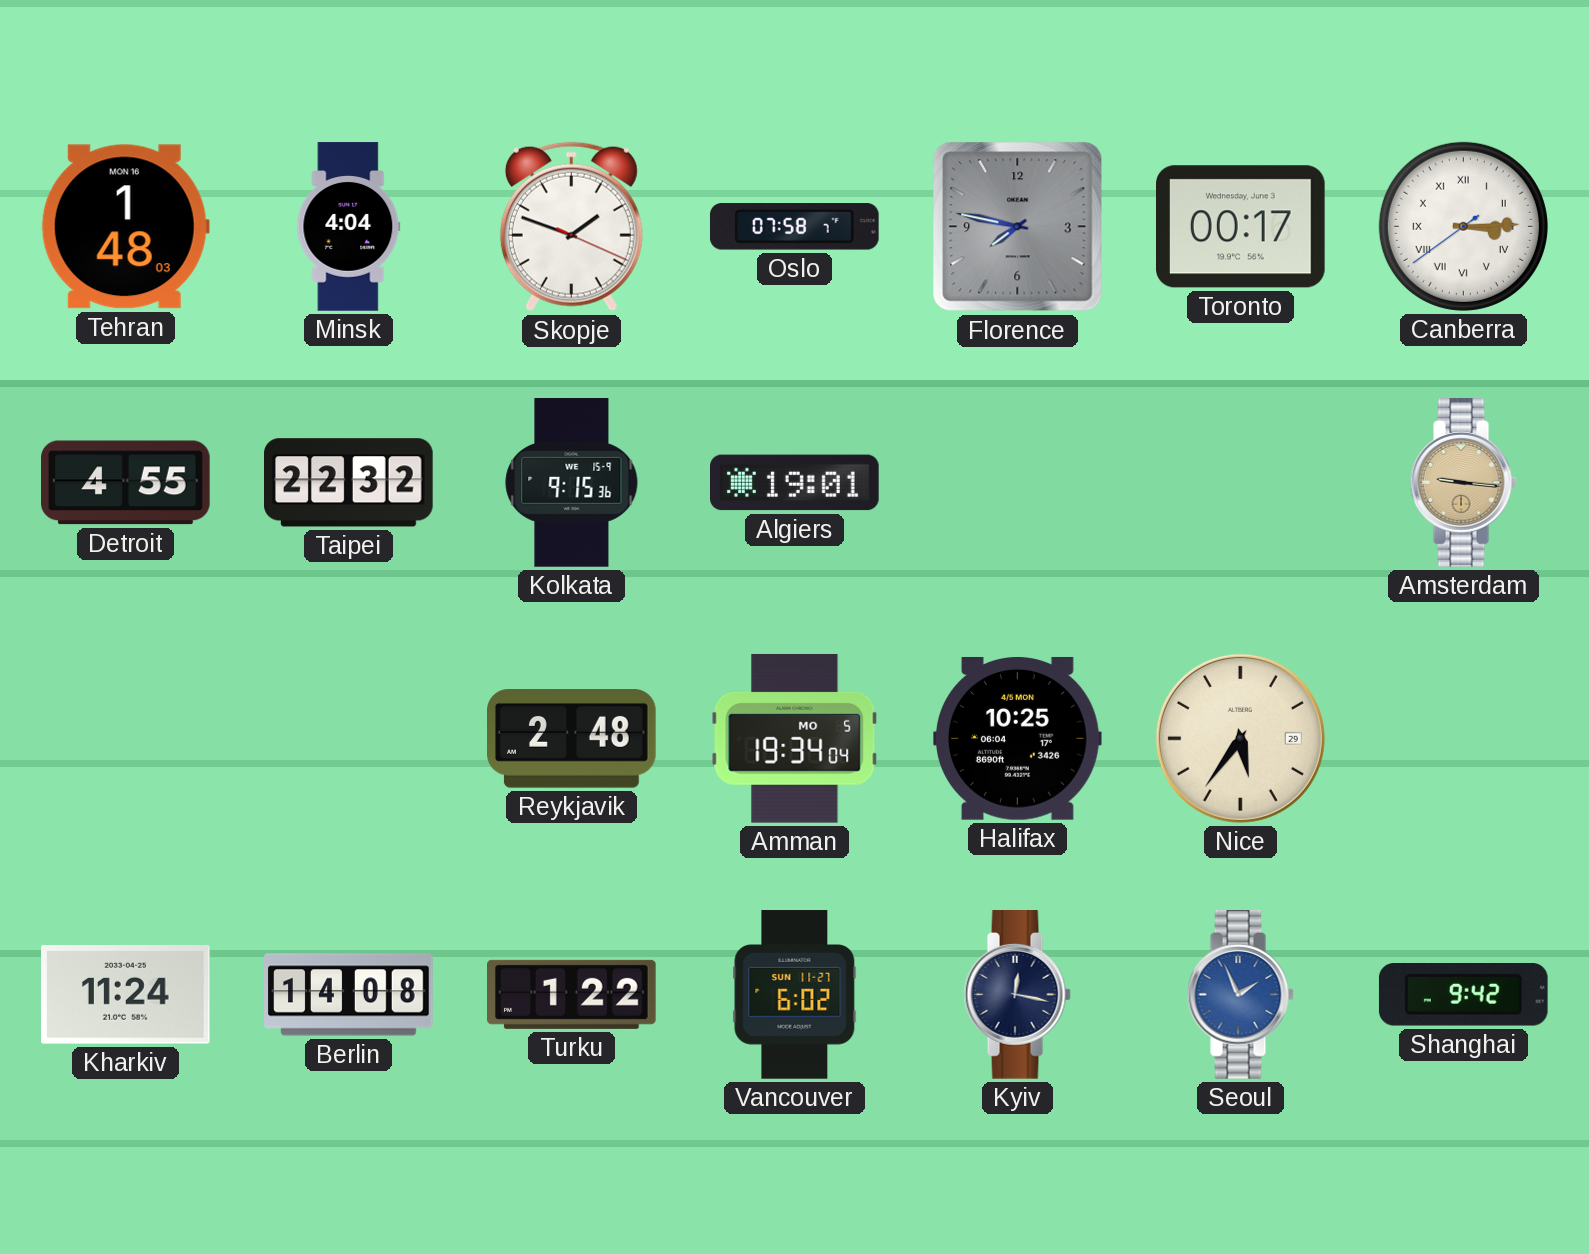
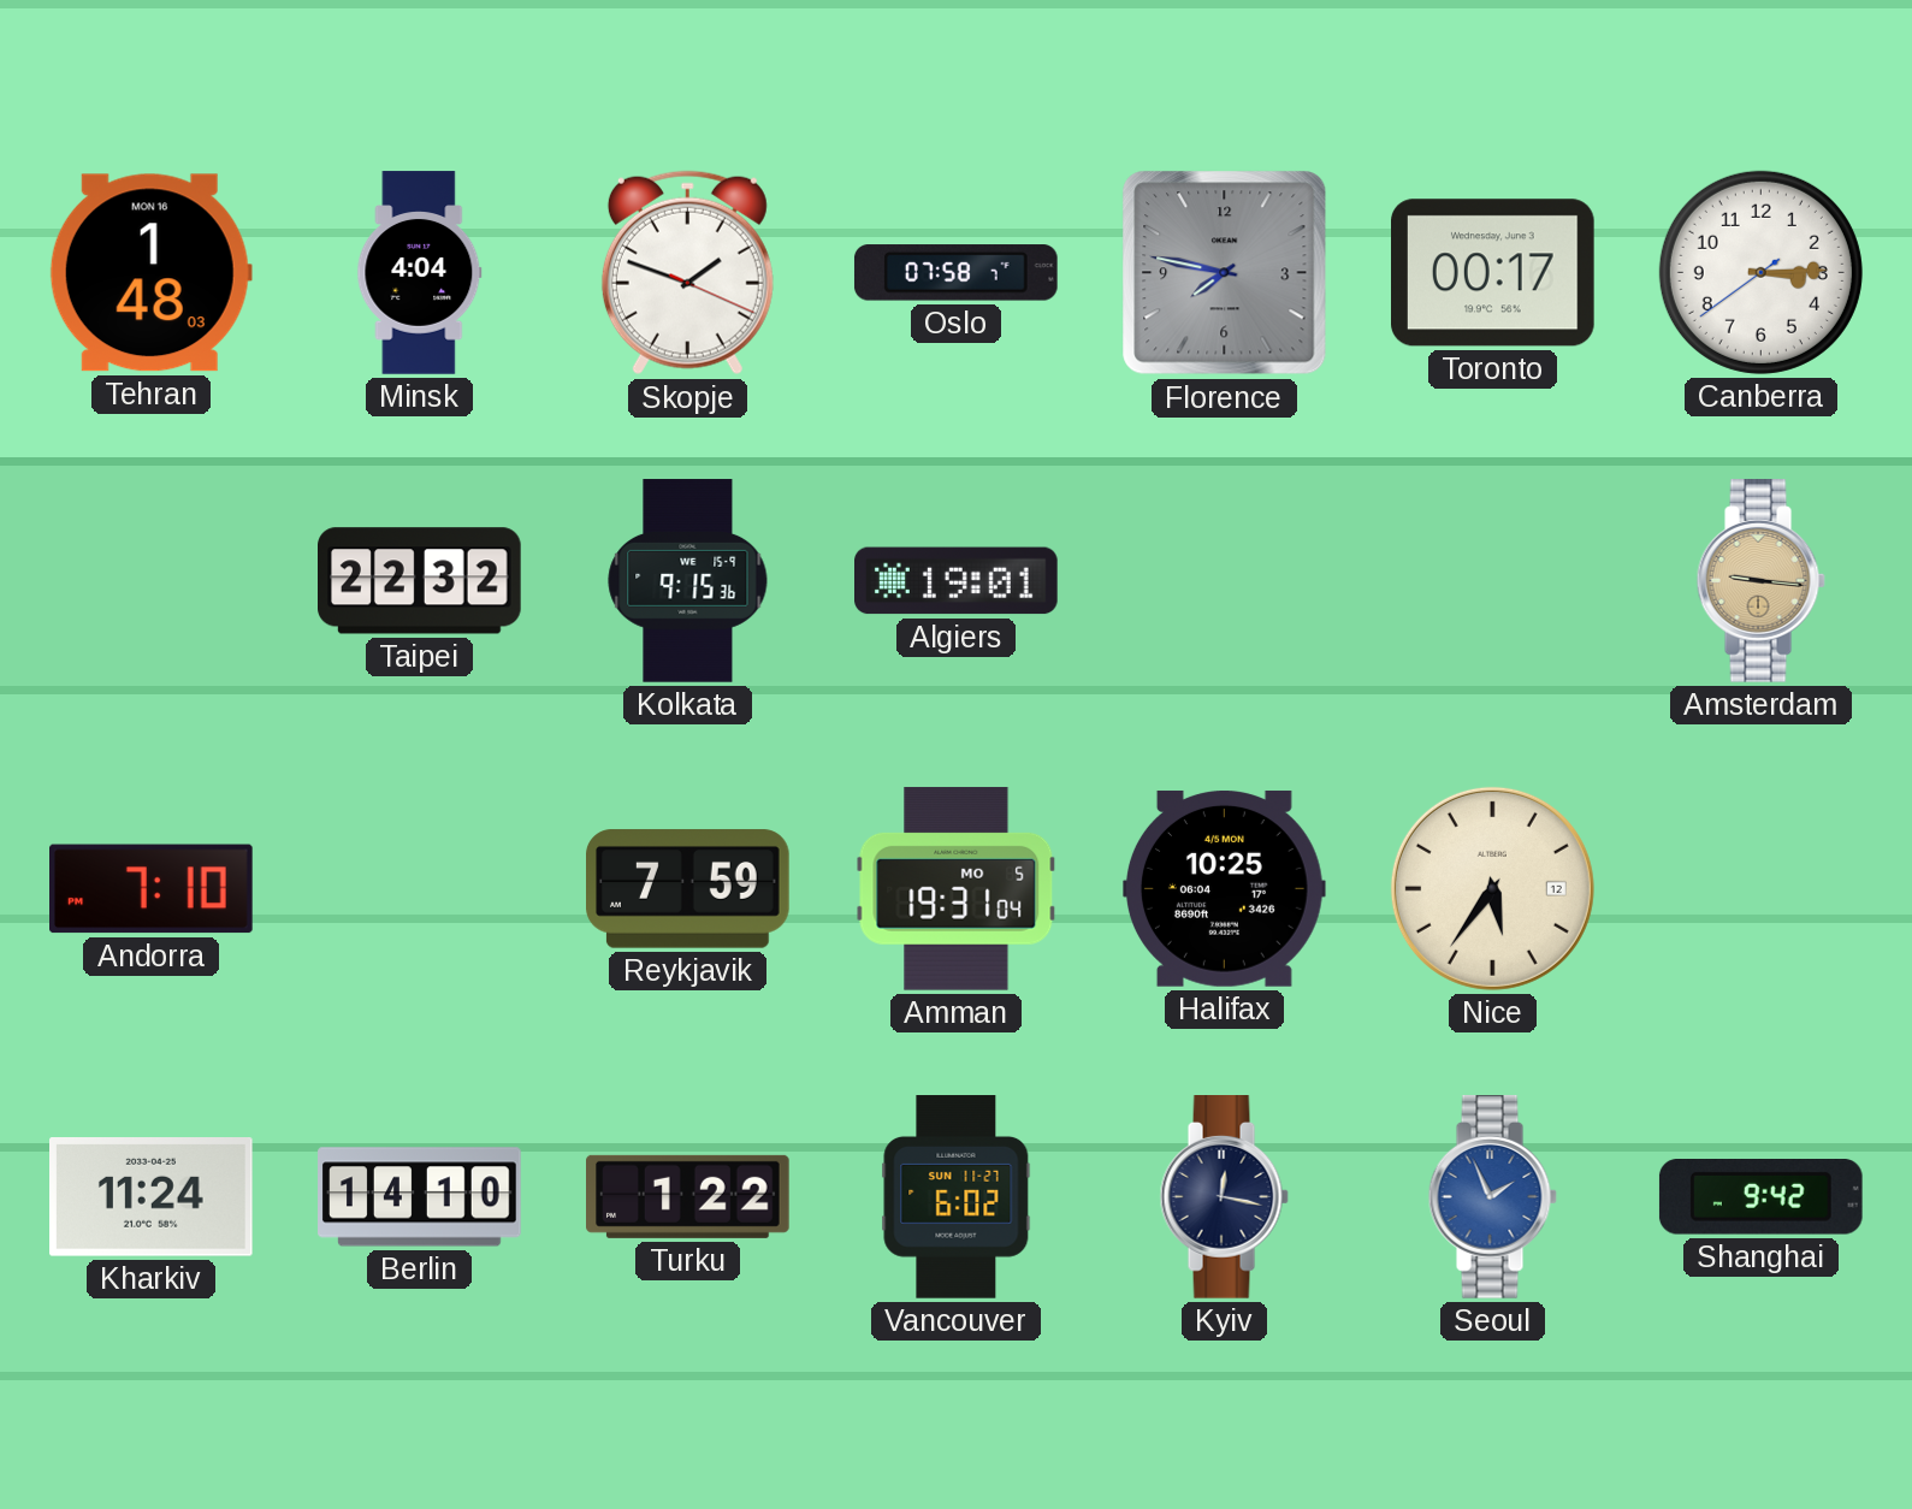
Canberra numerals: Roman -> Arabic
Detroit: 4:55 -> none
Andorra: none -> 7:10
Reykjavik: 2:48 -> 7:59
Amman: 19:34 -> 19:31
Nice date: 29 -> 12
Berlin: 14:08 -> 14:10
